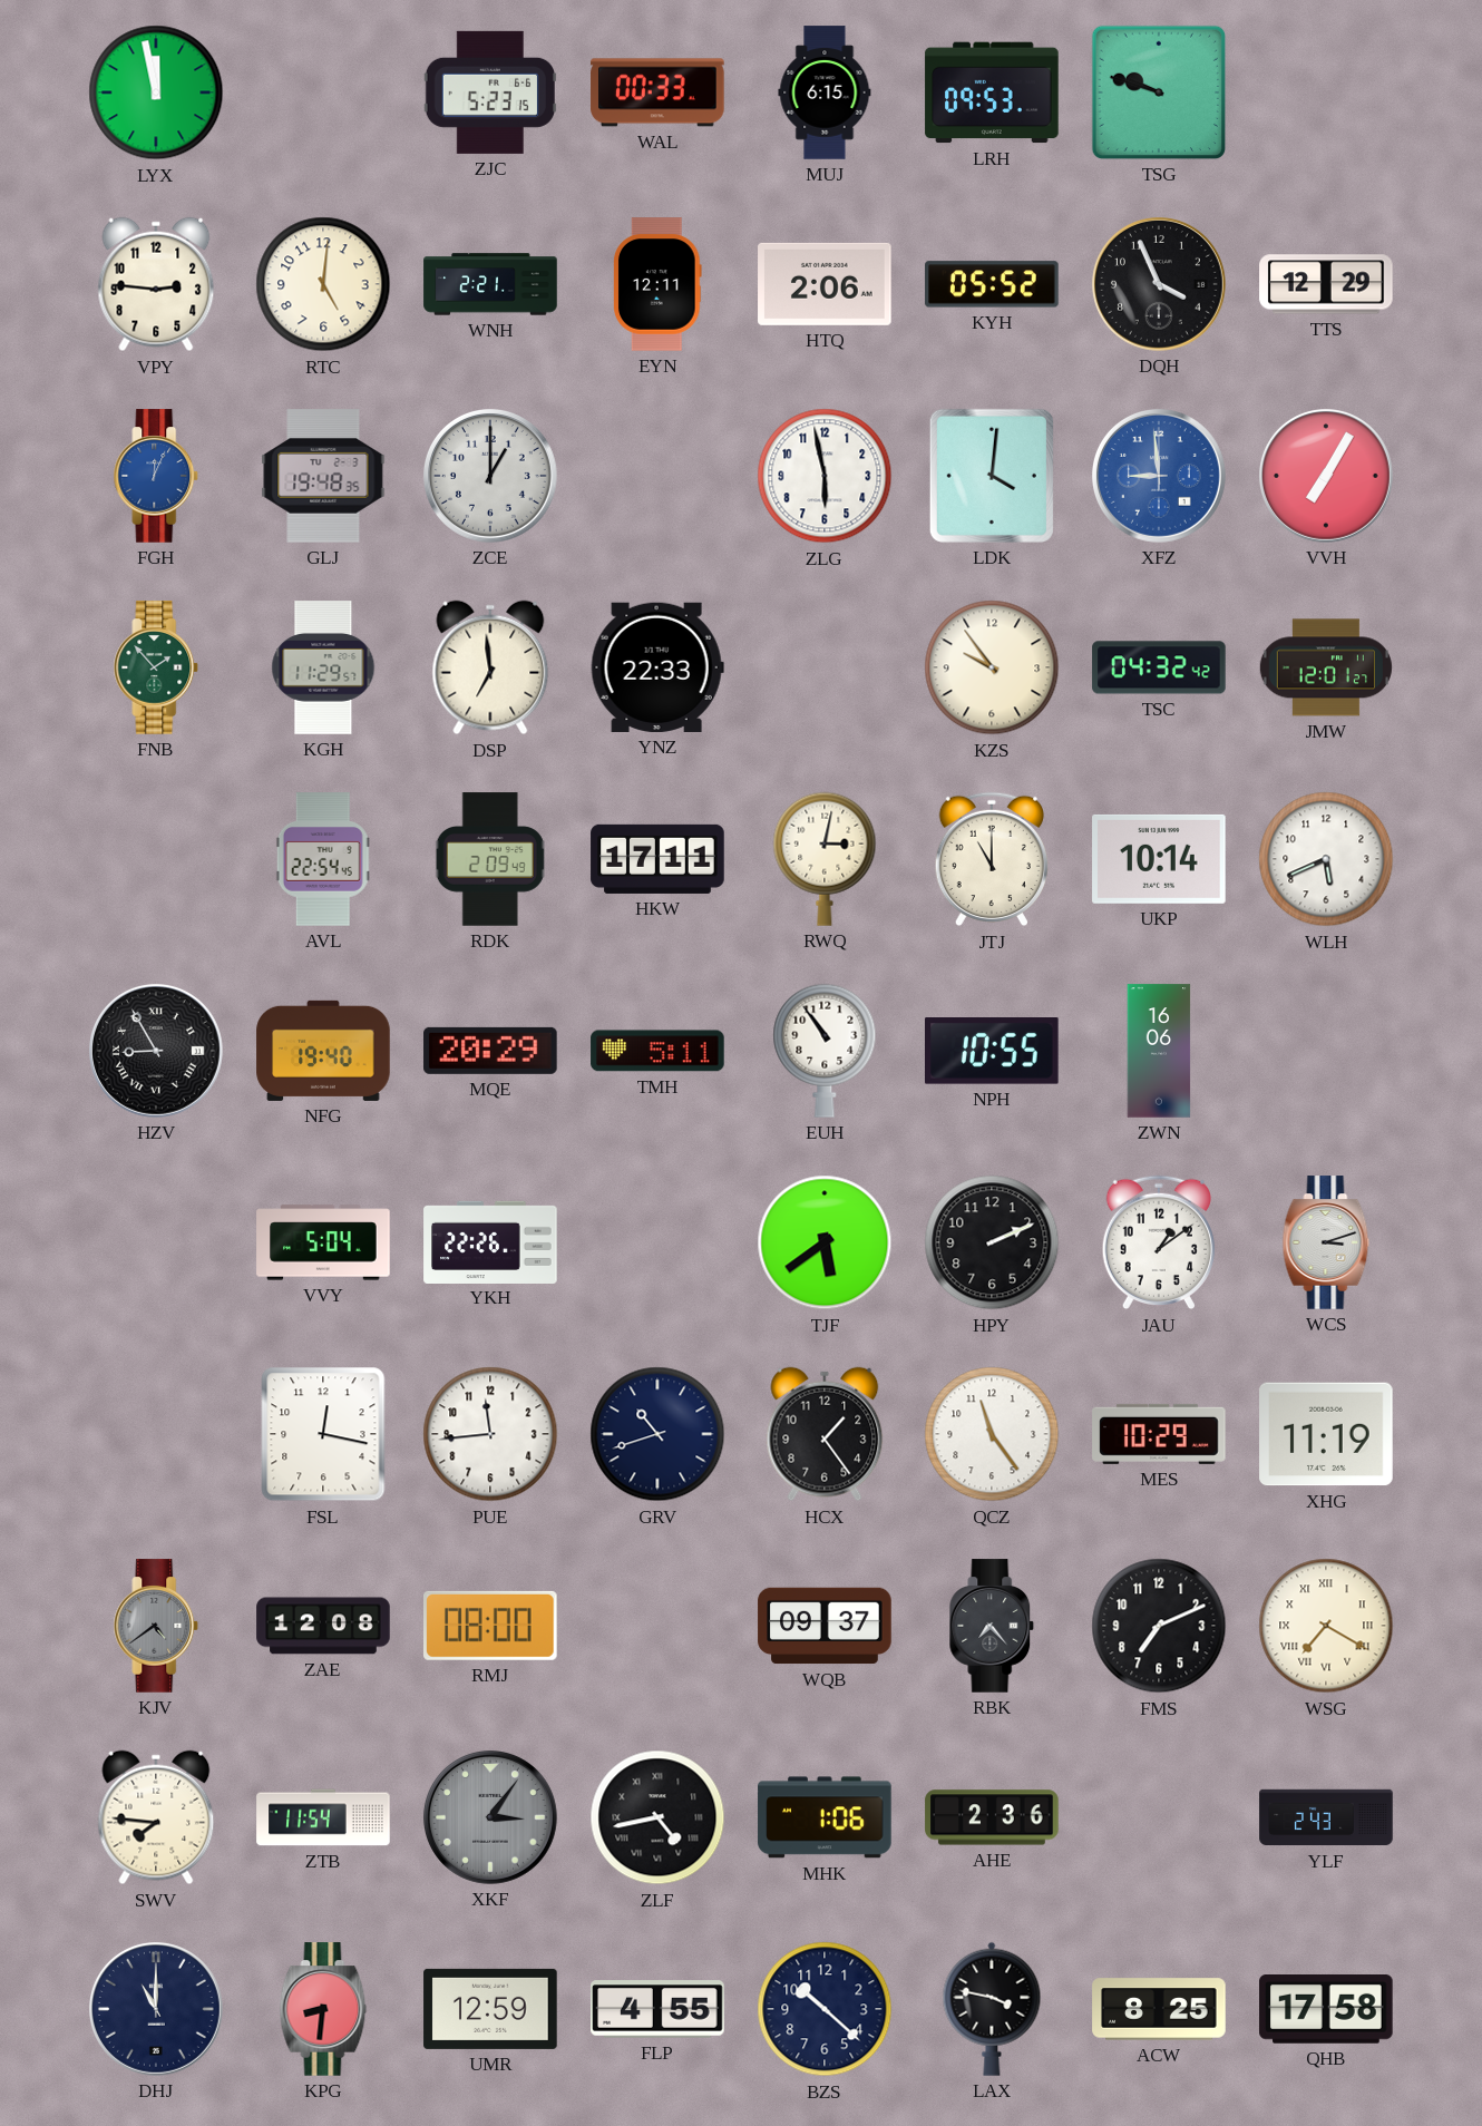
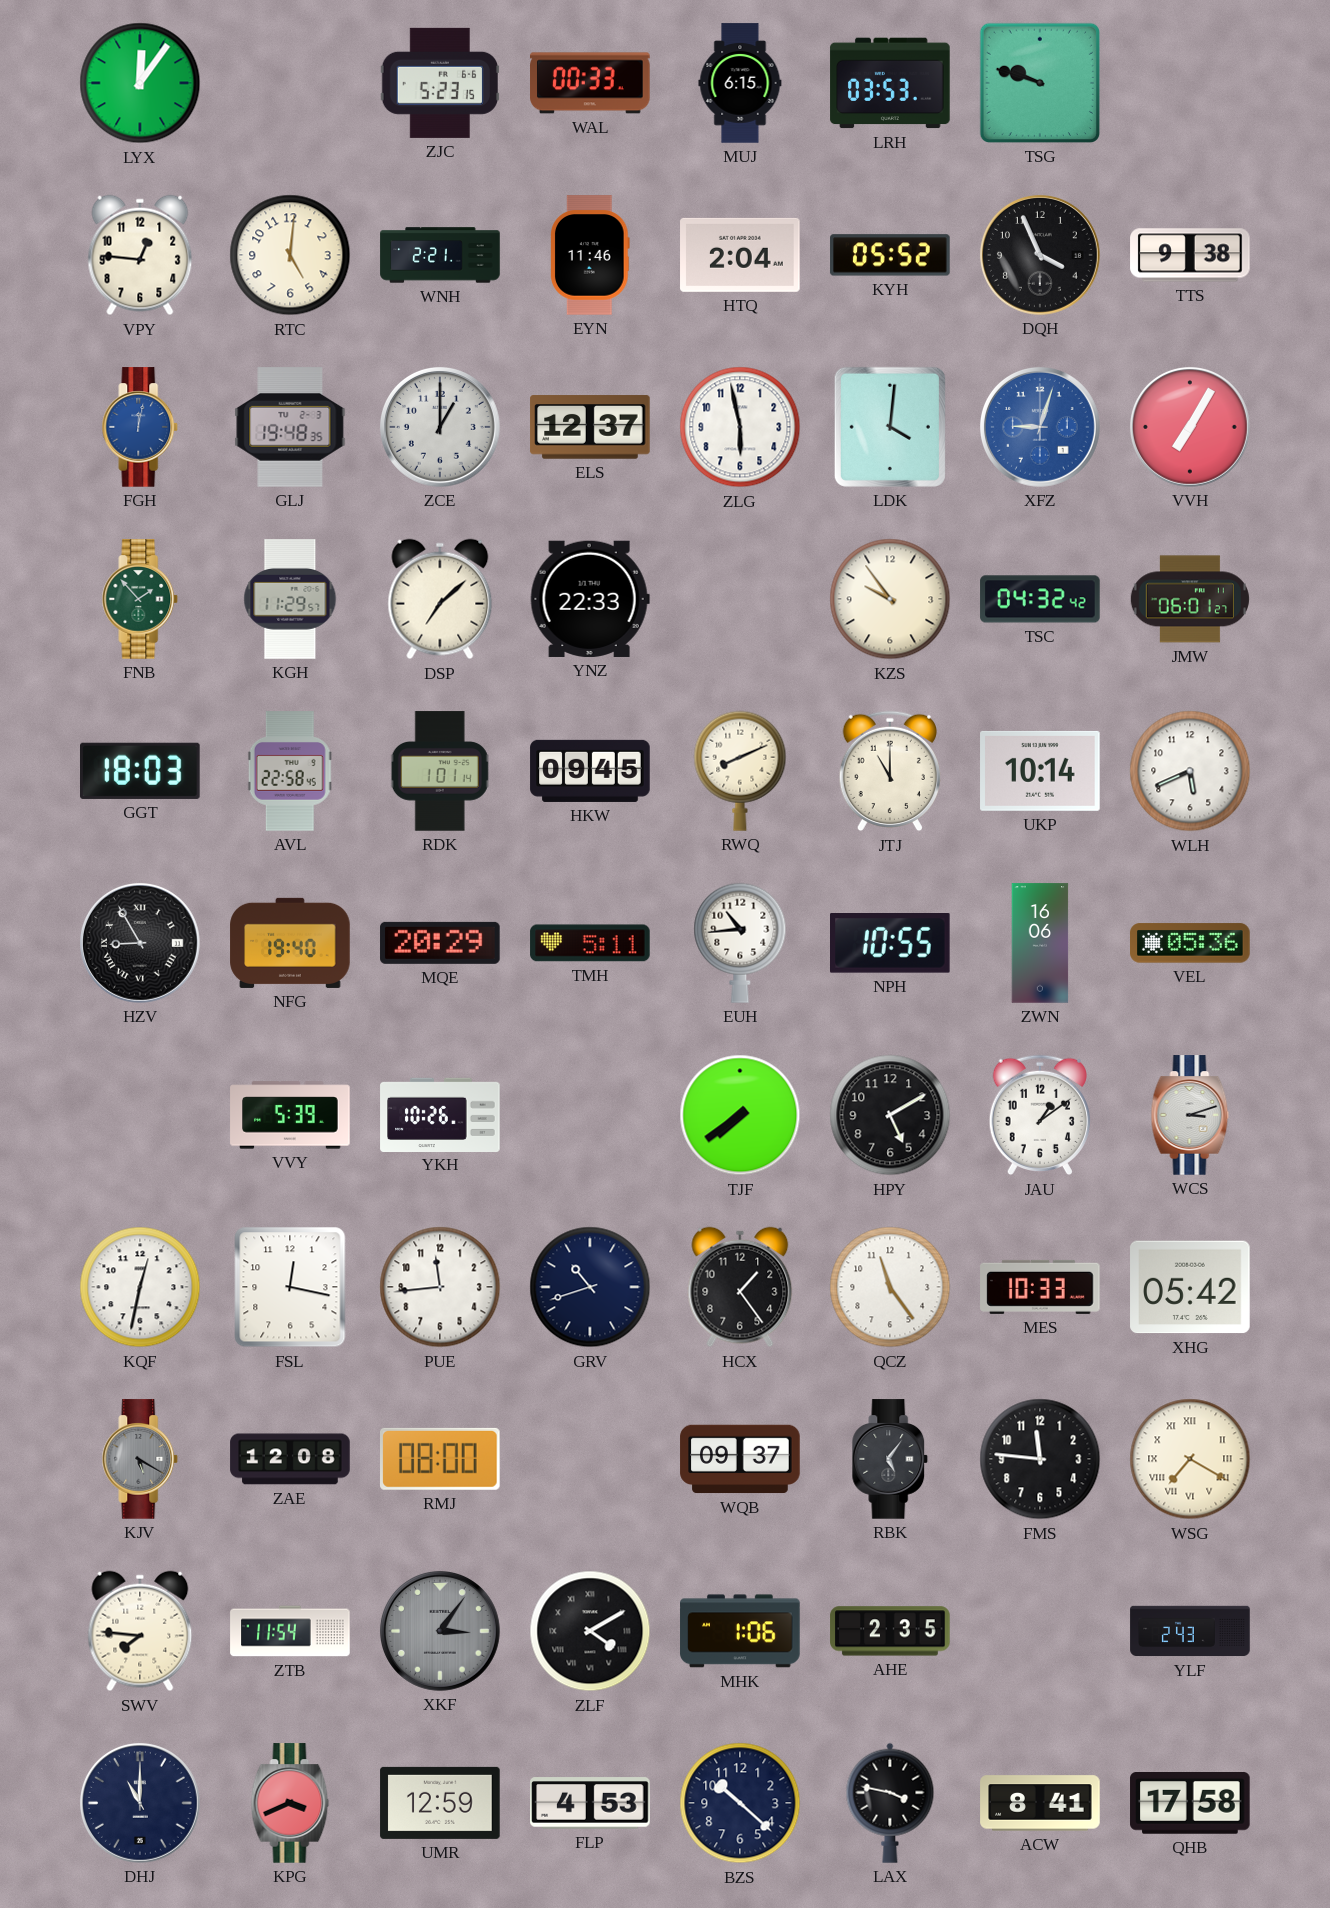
LYX: 11:58 -> 12:06
LRH: 09:53 -> 03:53
VPY: 2:46 -> 12:46
EYN: 12:11 -> 11:46
HTQ: 2:06 -> 2:04
TTS: 12:29 -> 9:38
FGH: 12:04 -> 12:02
ELS: none -> 12:37
XFZ: 8:59 -> 9:03
DSP: 6:59 -> 7:08
JMW: 12:01 -> 06:01
GGT: none -> 18:03
AVL: 22:54 -> 22:58
RDK: 2:09 -> 1:01
HKW: 17:11 -> 09:45
RWQ: 3:02 -> 8:11
EUH: 10:54 -> 10:44
VEL: none -> 05:36
VVY: 5:04 -> 5:39
YKH: 22:26 -> 10:26
TJF: 5:39 -> 7:39
HPY: 2:11 -> 5:10
KQF: none -> 12:32
MES: 10:29 -> 10:33
XHG: 11:19 -> 05:42
KJV: 4:39 -> 5:20
RBK: 7:23 -> 5:06
FMS: 7:11 -> 11:46
ZLF: 4:43 -> 4:10
AHE: 2:36 -> 2:35
KPG: 8:31 -> 3:41
FLP: 4:55 -> 4:53
ACW: 8:25 -> 8:41
